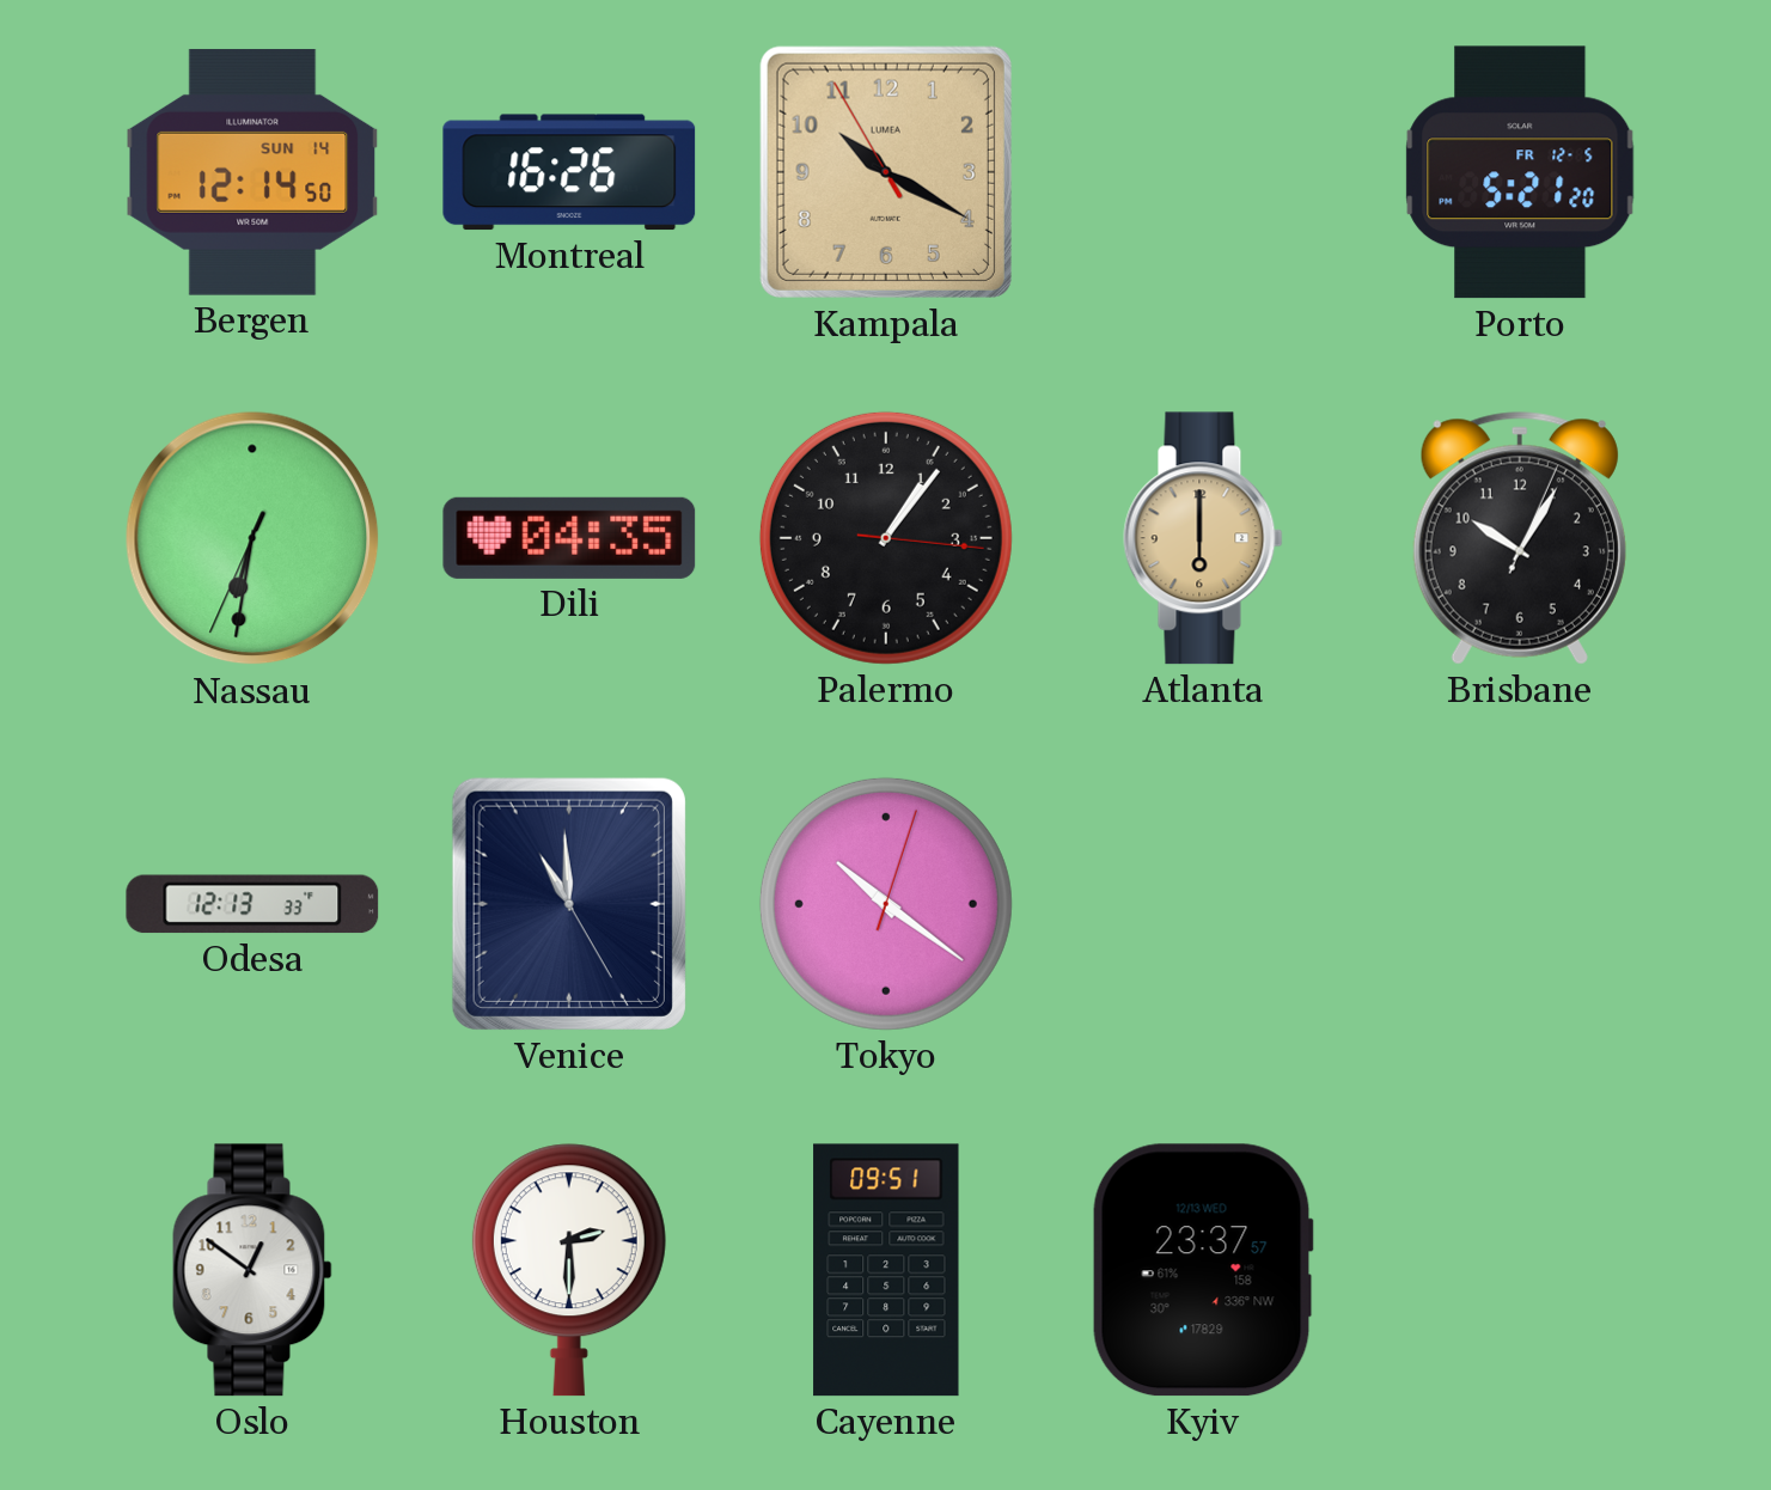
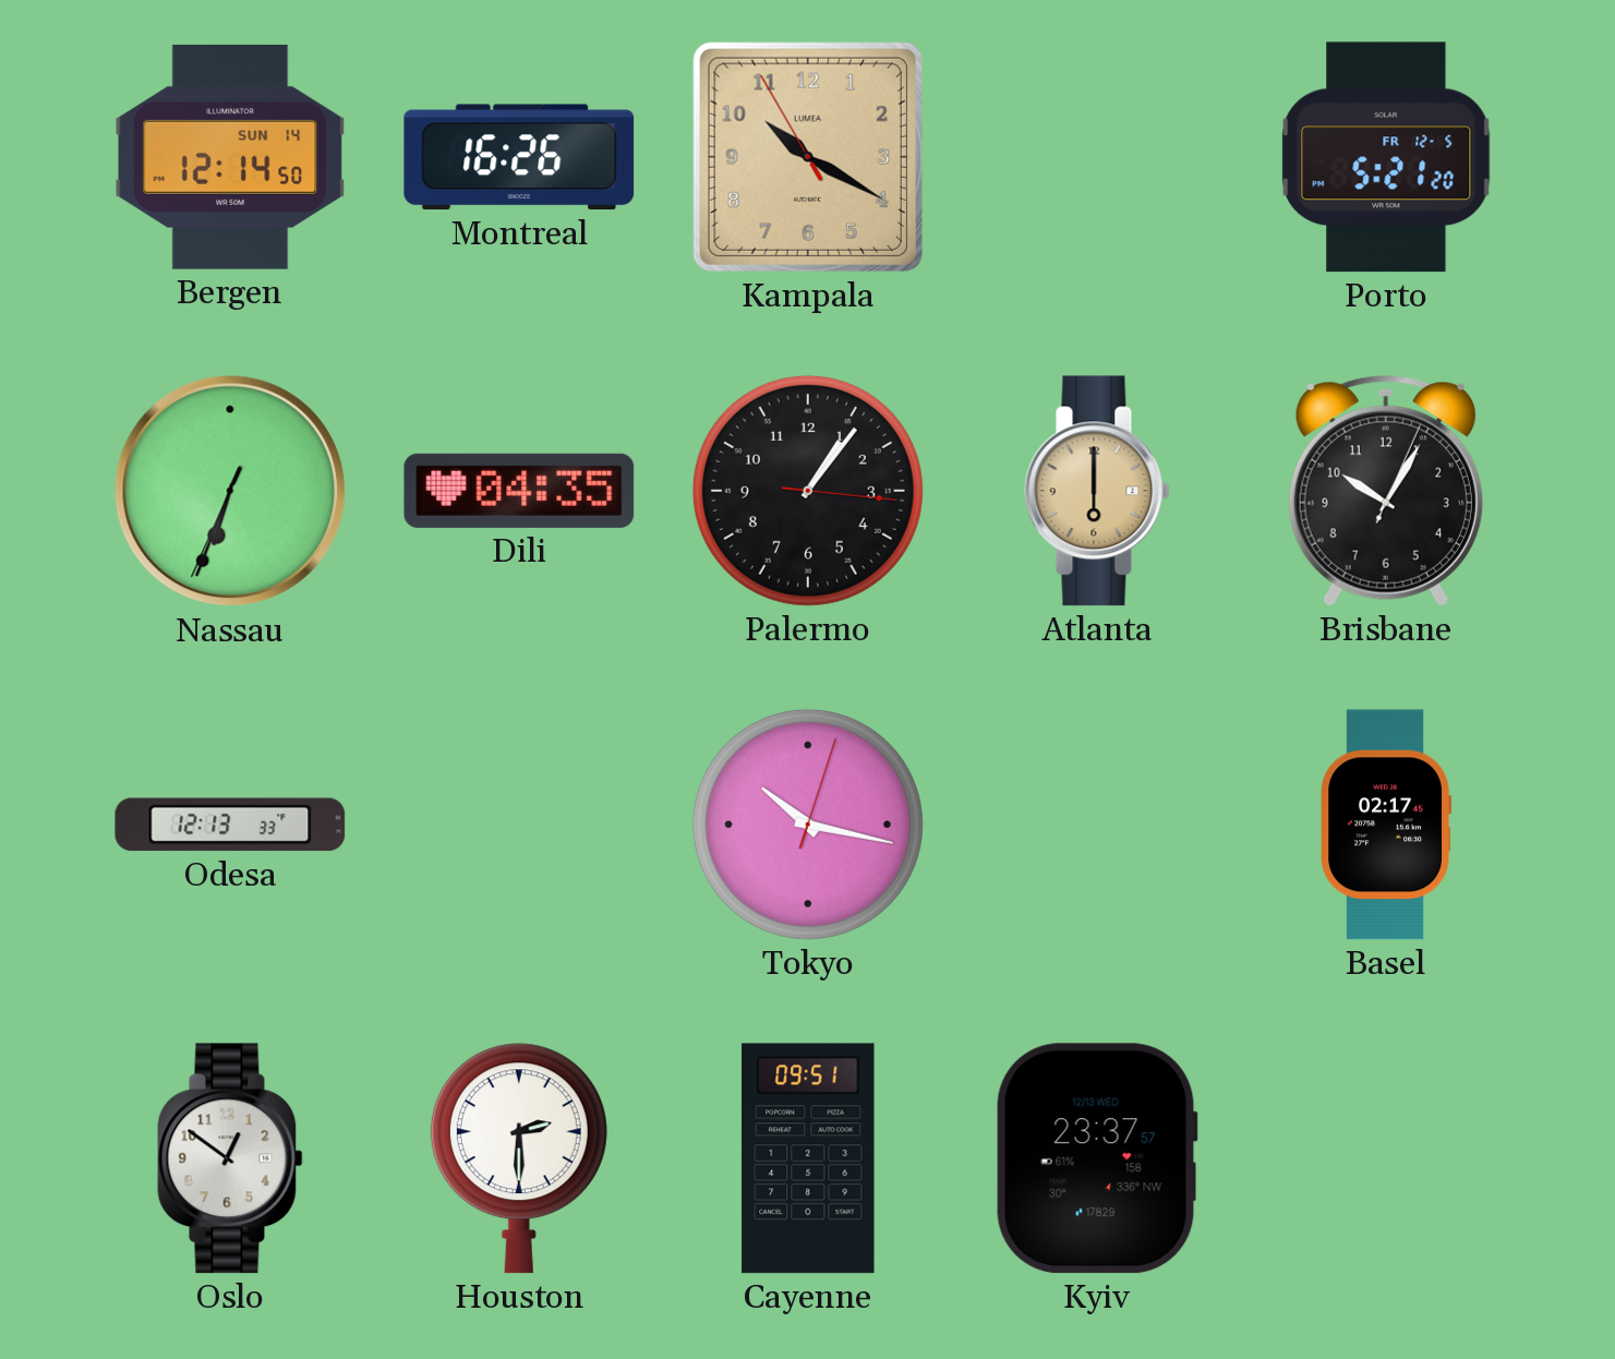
Nassau: 6:31 -> 6:33
Venice: 10:59 -> none
Tokyo: 10:21 -> 10:17
Basel: none -> 02:17
